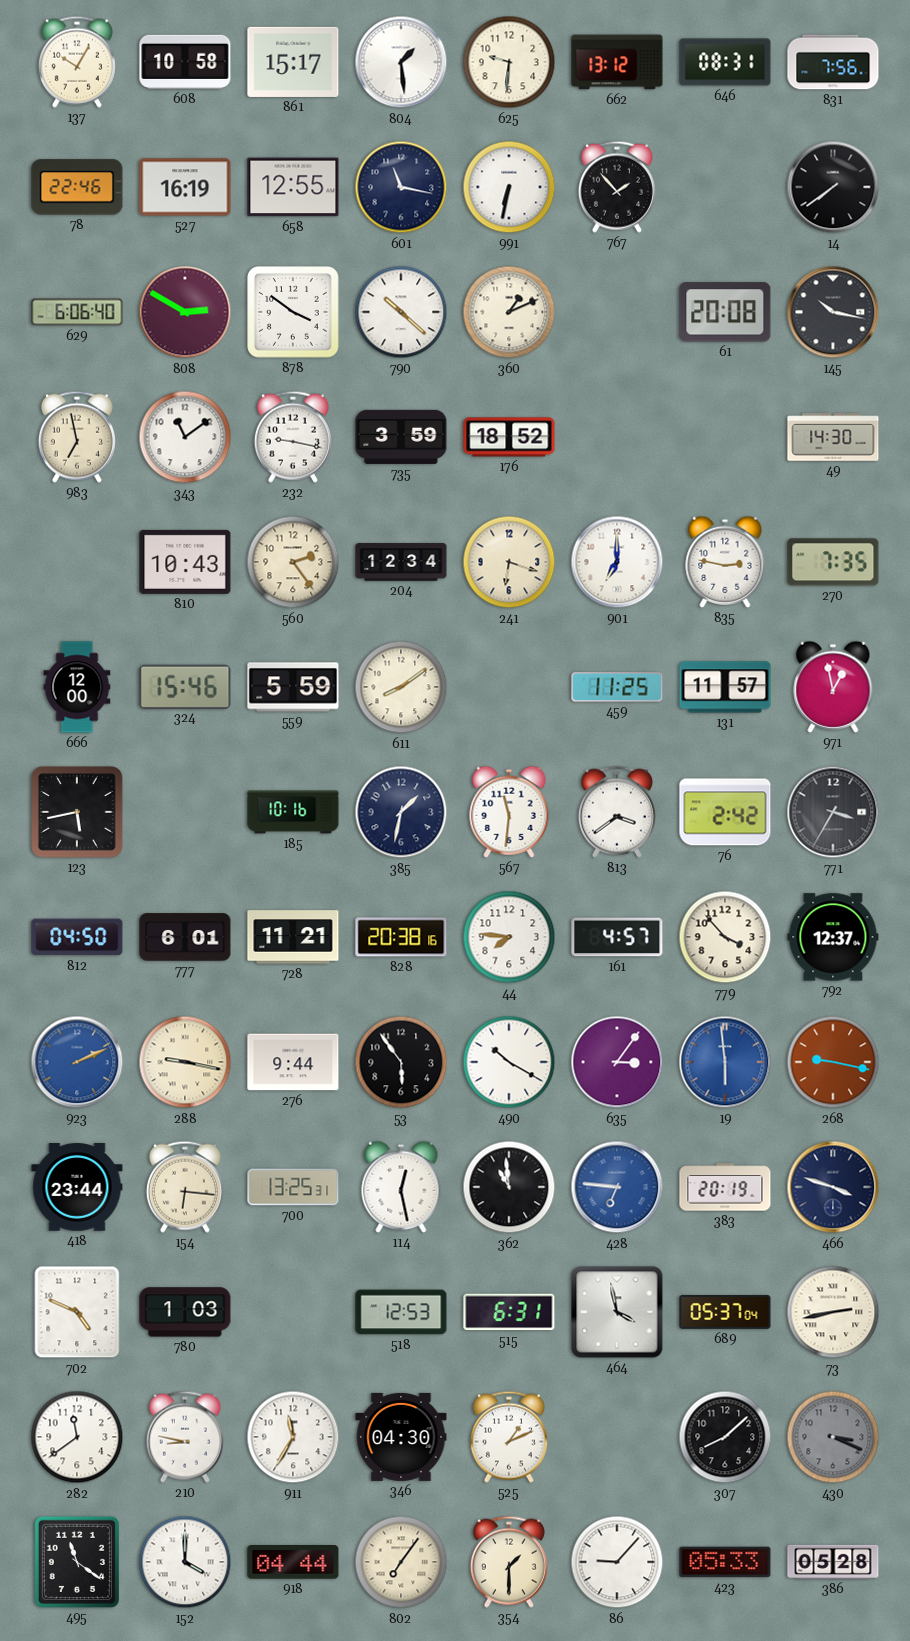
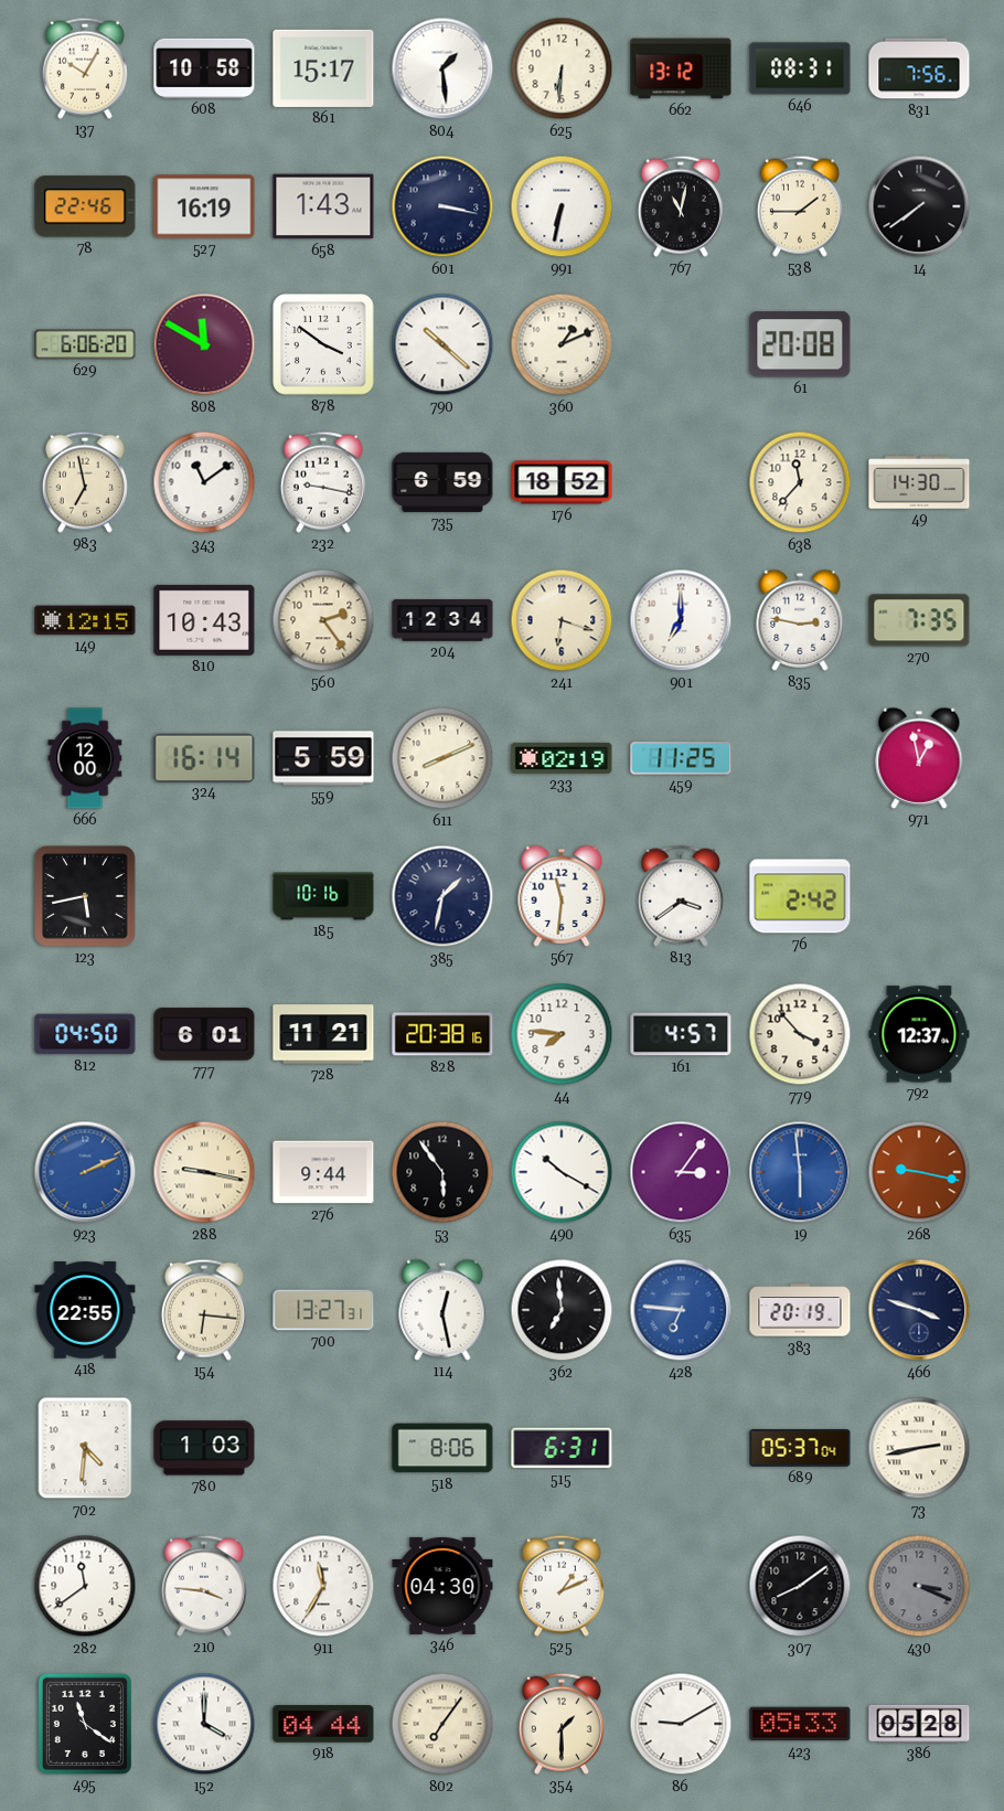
625: 9:31 -> 6:31
658: 12:55 -> 1:43
601: 11:17 -> 3:17
767: 1:53 -> 11:02
538: none -> 1:45
629: 6:06:40 -> 6:06:20
808: 2:50 -> 11:50
145: 10:17 -> none
735: 3:59 -> 6:59
638: none -> 11:37
149: none -> 12:15
324: 15:46 -> 16:14
611: 8:09 -> 8:11
233: none -> 02:19
131: 11:57 -> none
771: 3:35 -> none
418: 23:44 -> 22:55
700: 13:25 -> 13:27
362: 10:59 -> 6:59
702: 4:49 -> 4:31
518: 12:53 -> 8:06
464: 3:58 -> none
210: 8:47 -> 3:46
307: 8:08 -> 8:09
86: 9:07 -> 9:10
